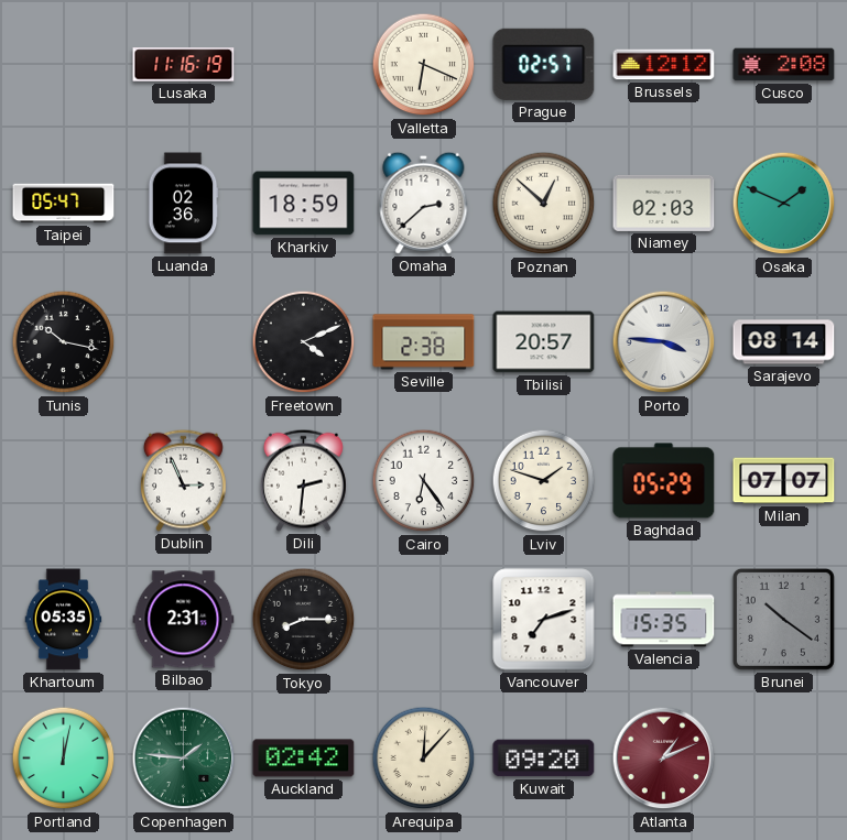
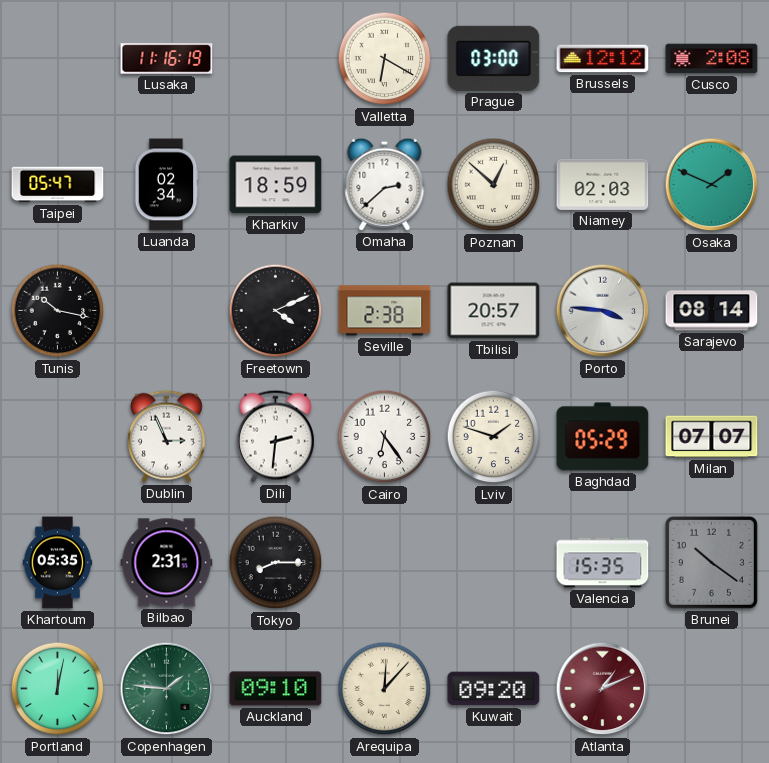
Valletta: 6:19 -> 6:20
Prague: 02:57 -> 03:00
Luanda: 02:36 -> 02:34
Vancouver: 7:12 -> none
Auckland: 02:42 -> 09:10
